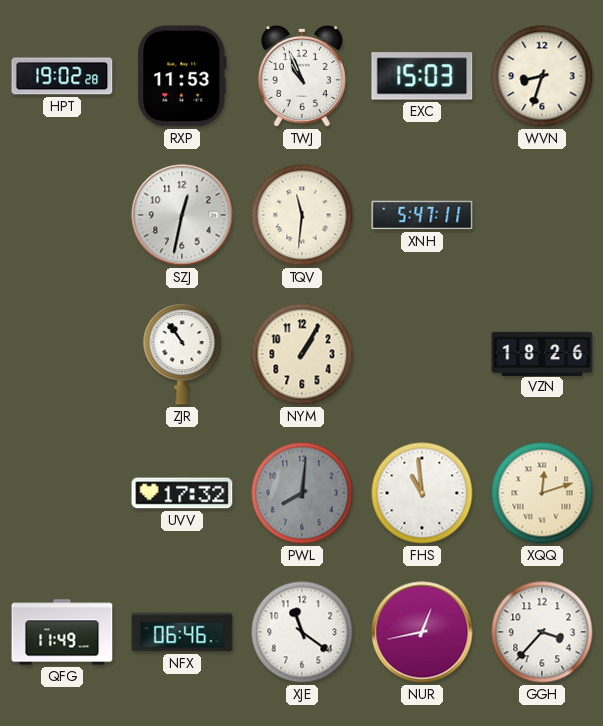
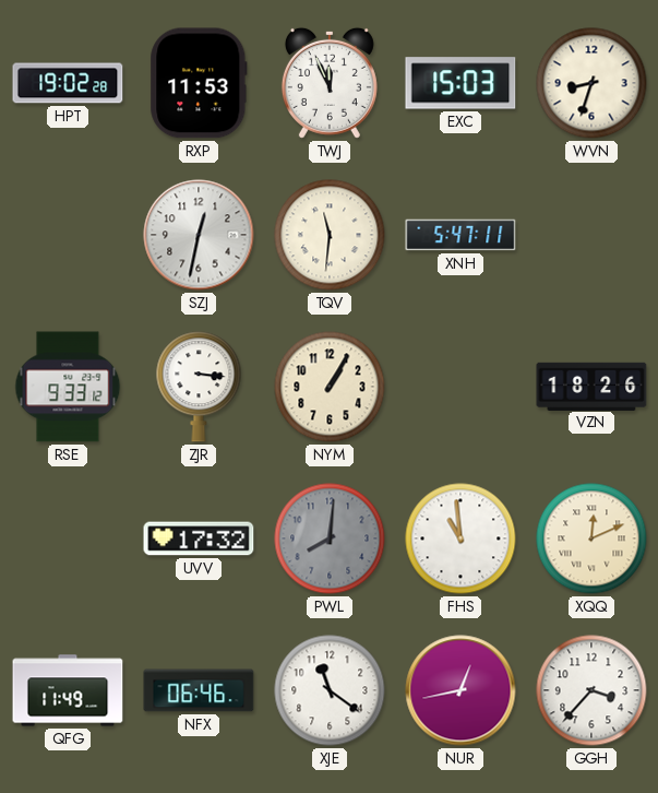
TWJ: 10:56 -> 11:56
RSE: none -> 9:33
ZJR: 10:54 -> 3:16
XQQ: 12:12 -> 12:11
